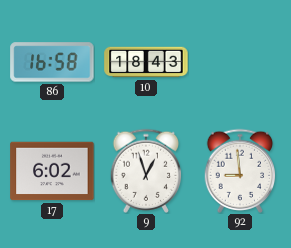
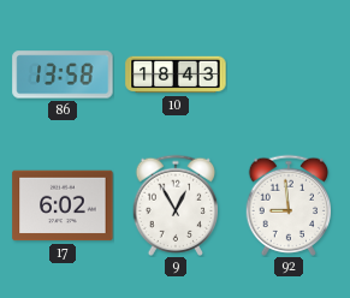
86: 16:58 -> 13:58
9: 12:57 -> 12:55
